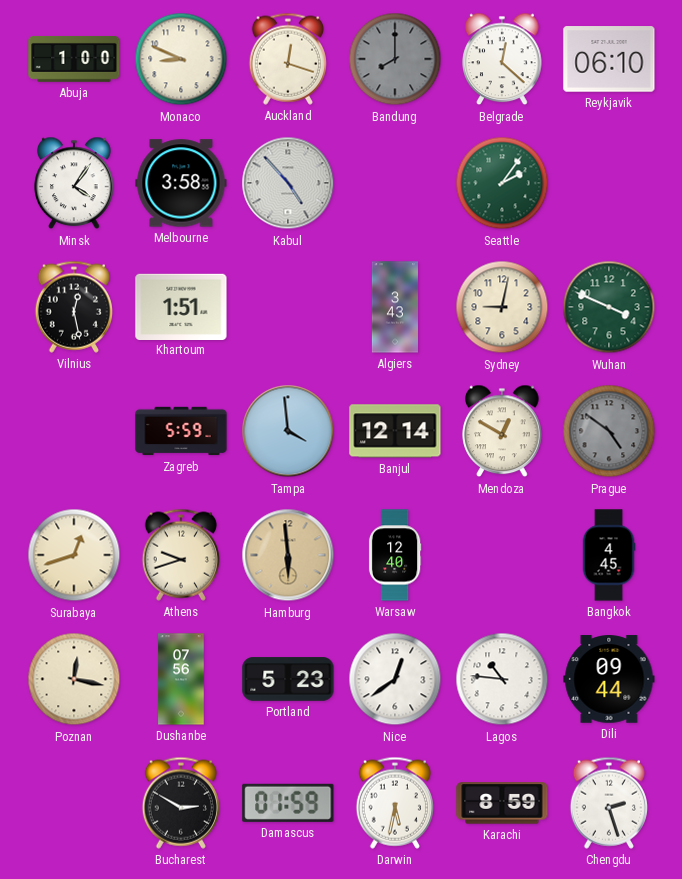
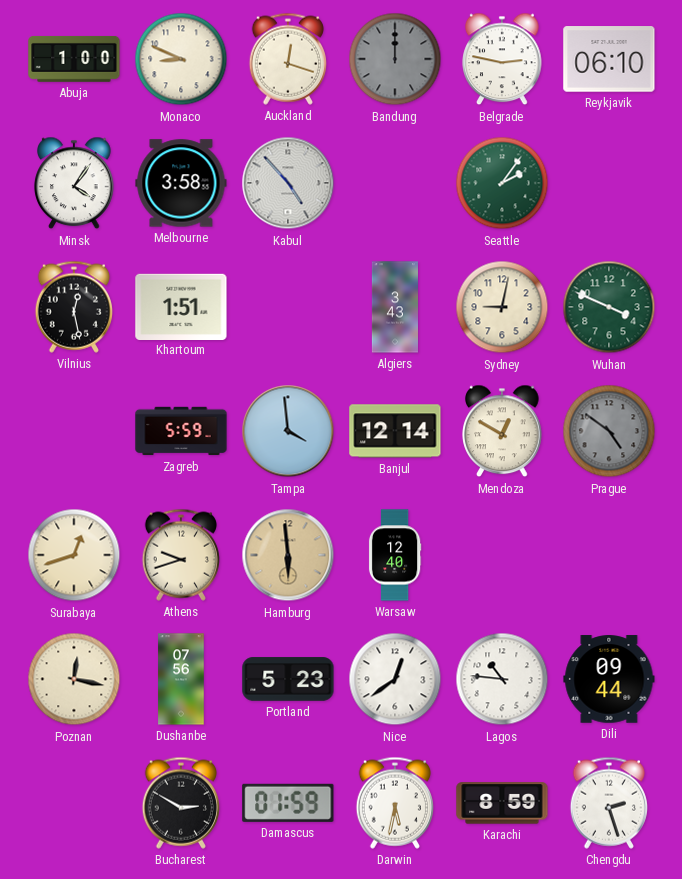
Bandung: 8:00 -> 12:00
Belgrade: 12:22 -> 2:47
Bangkok: 4:45 -> none
